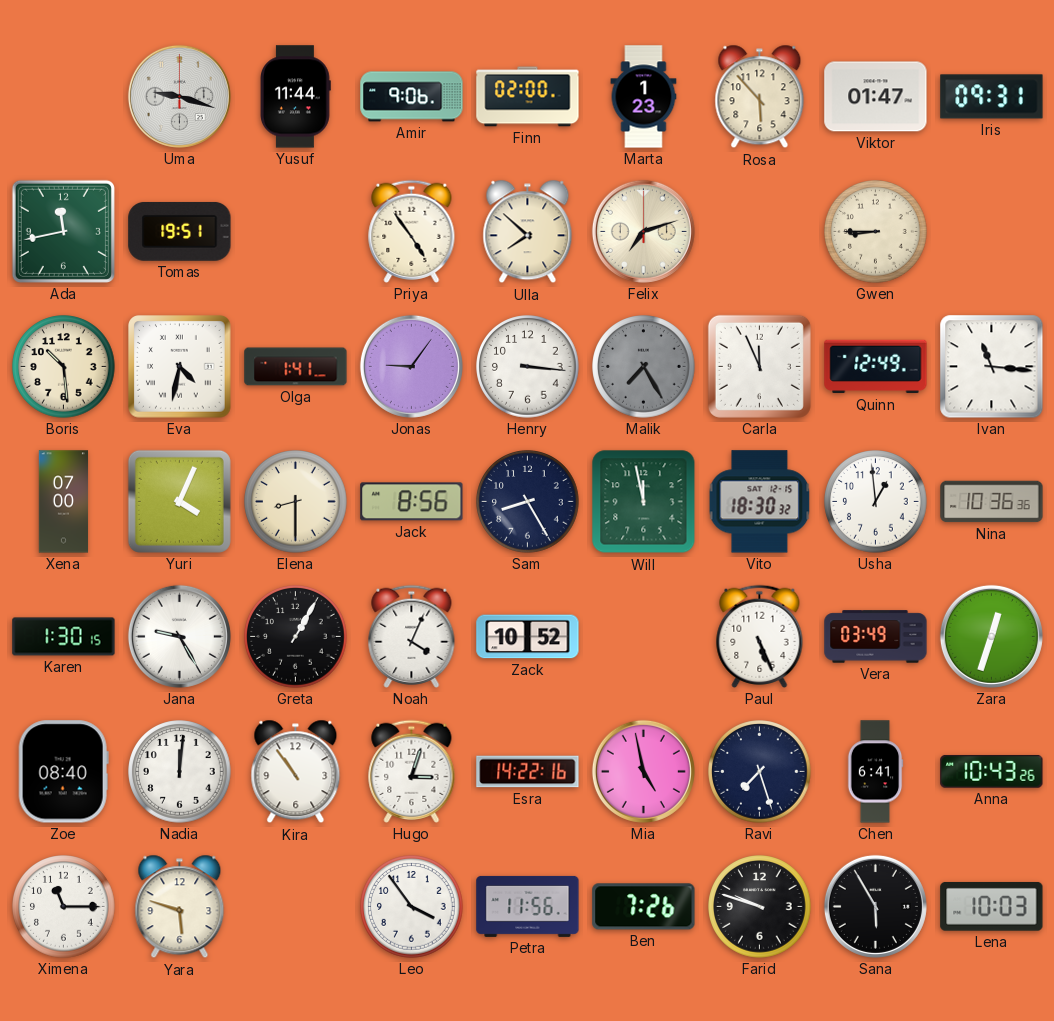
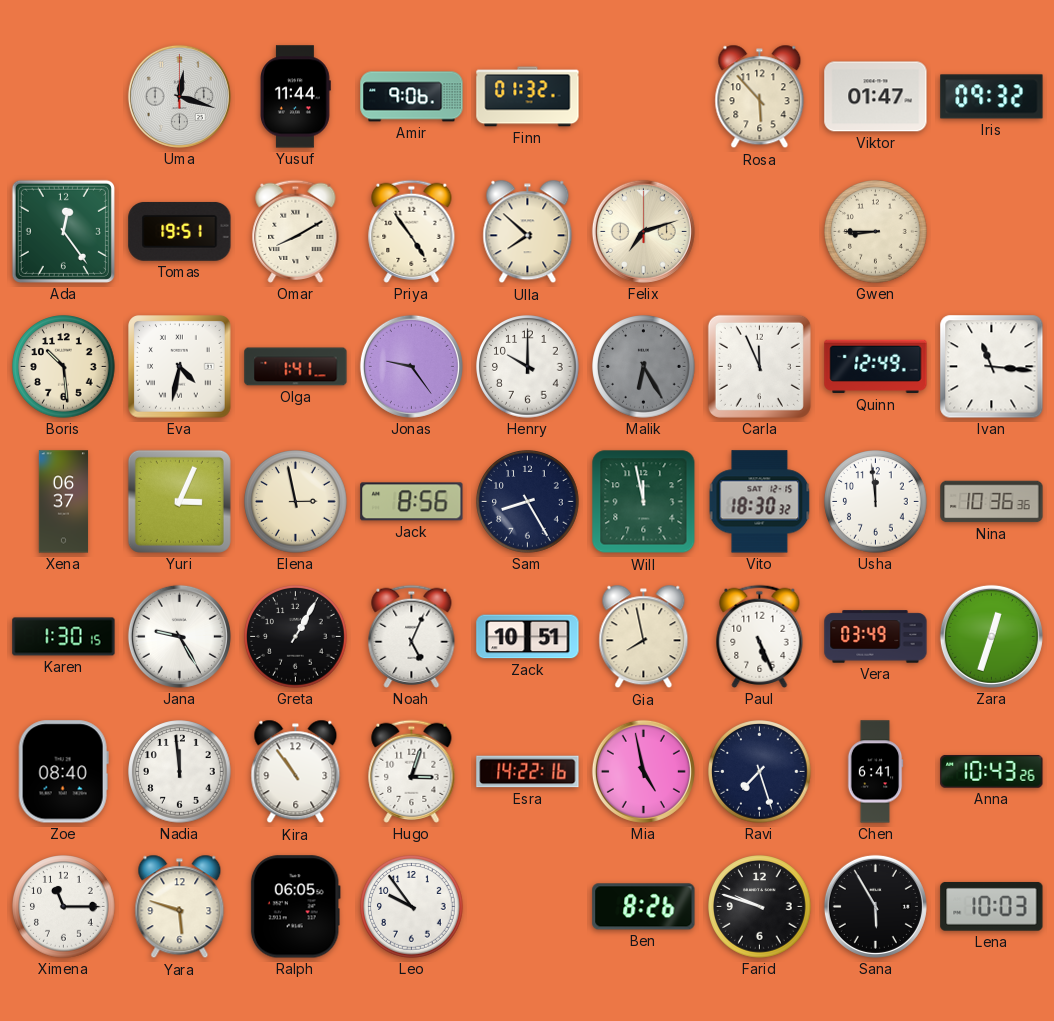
Uma: 9:18 -> 12:18
Finn: 02:00 -> 01:32
Marta: 1:23 -> none
Iris: 09:31 -> 09:32
Ada: 11:43 -> 12:24
Omar: none -> 8:10
Jonas: 9:06 -> 9:24
Henry: 3:16 -> 10:00
Malik: 7:25 -> 6:25
Xena: 07:00 -> 06:37
Yuri: 4:04 -> 3:04
Elena: 8:30 -> 2:58
Usha: 12:59 -> 11:59
Noah: 4:04 -> 5:04
Zack: 10:52 -> 10:51
Gia: none -> 7:58
Nadia: 12:01 -> 11:59
Ralph: none -> 06:05
Leo: 3:54 -> 9:54
Petra: 11:56 -> none
Ben: 7:26 -> 8:26
